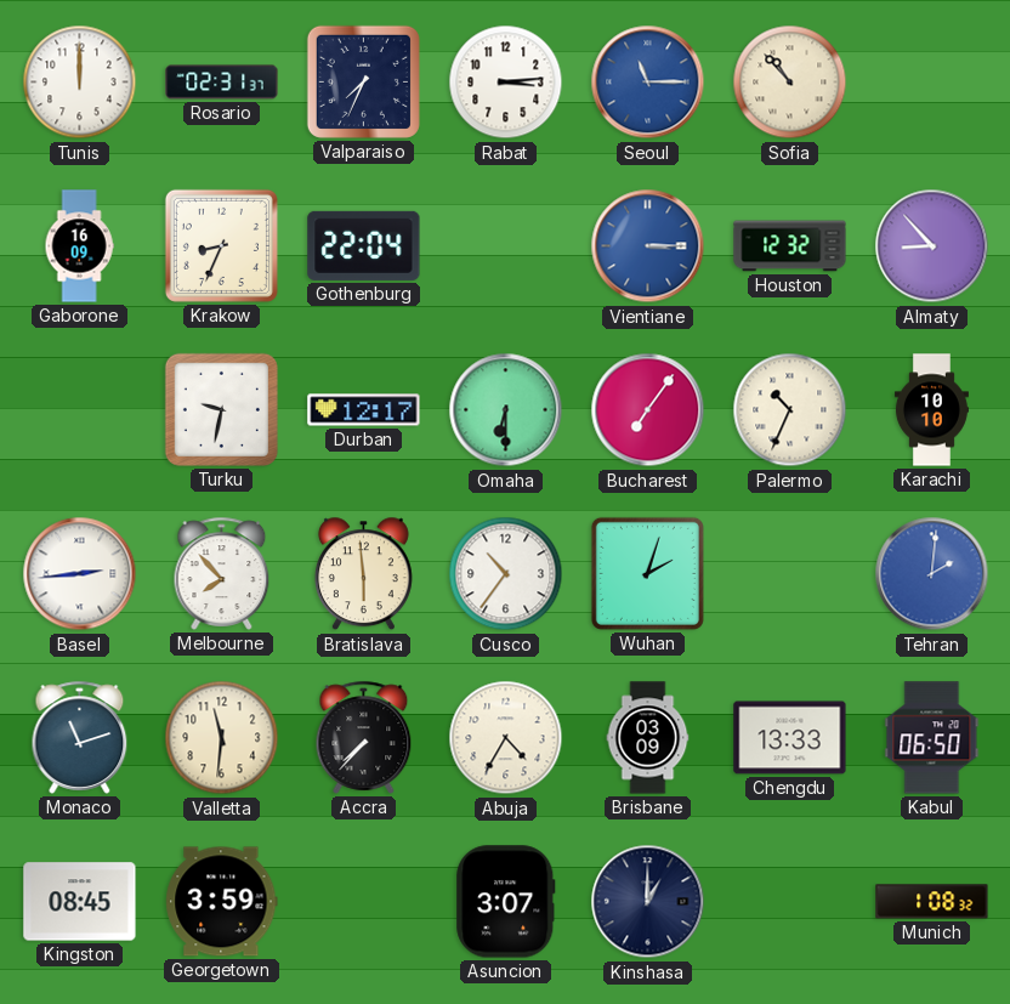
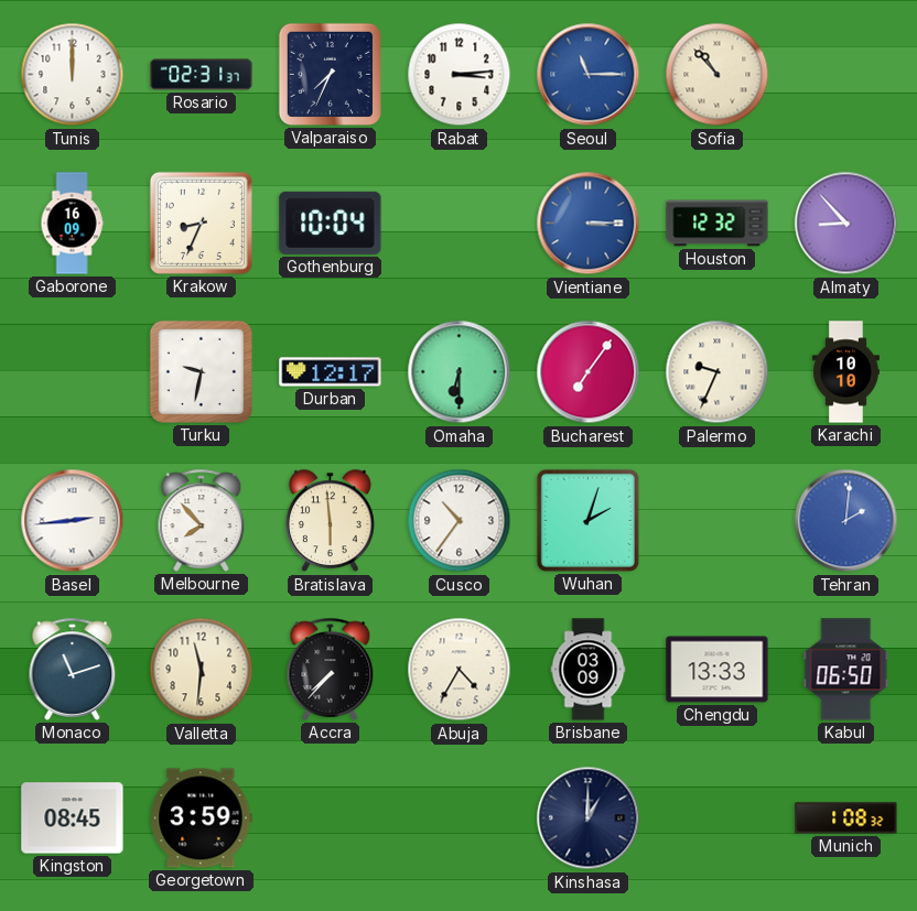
Gothenburg: 22:04 -> 10:04
Palermo: 10:34 -> 9:34
Asuncion: 3:07 -> none
